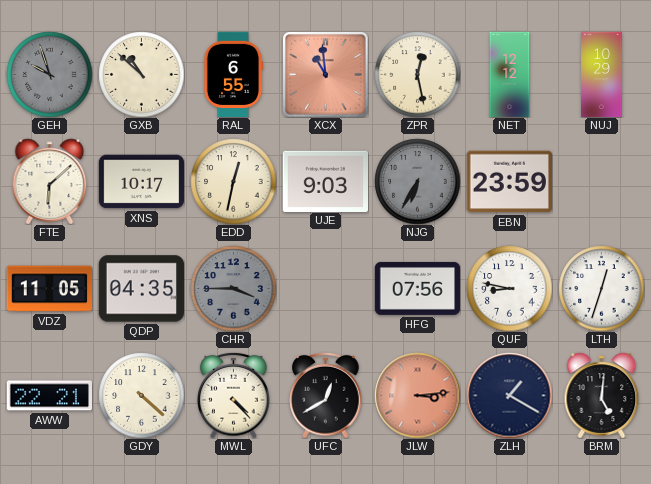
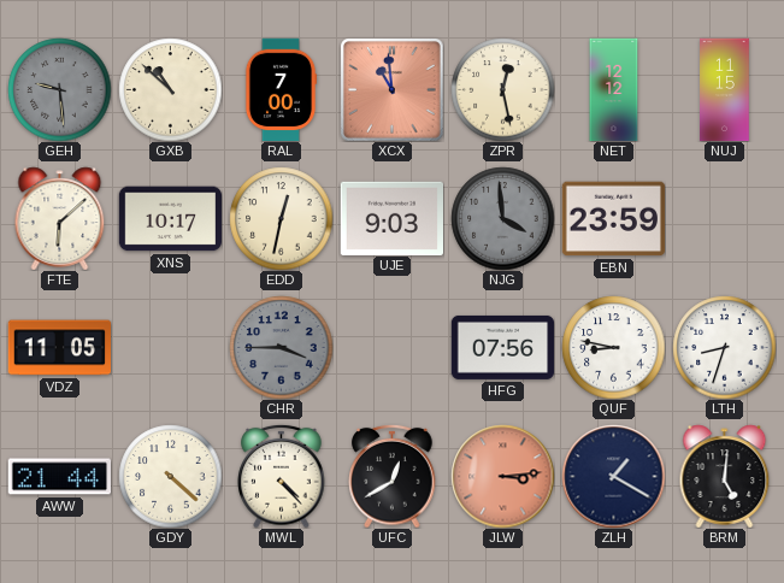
GEH: 9:57 -> 9:29
RAL: 6:55 -> 7:00
NUJ: 10:29 -> 11:15
NJG: 6:35 -> 3:59
QDP: 04:35 -> none
LTH: 12:33 -> 8:33
AWW: 22:21 -> 21:44
